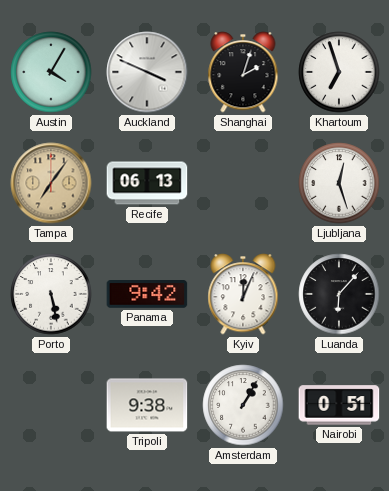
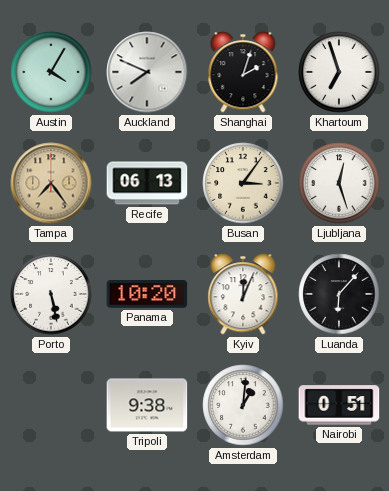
Auckland: 3:49 -> 7:49
Tampa: 7:06 -> 7:24
Busan: none -> 3:06
Panama: 9:42 -> 10:20
Amsterdam: 1:05 -> 1:01
